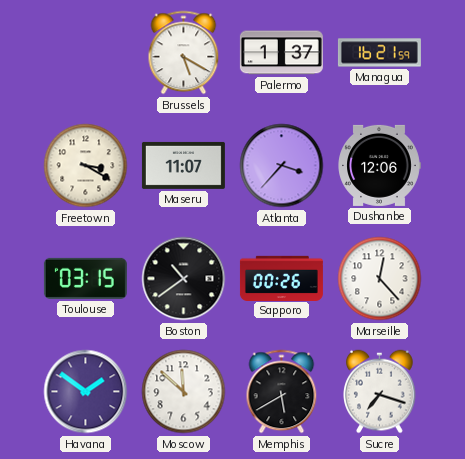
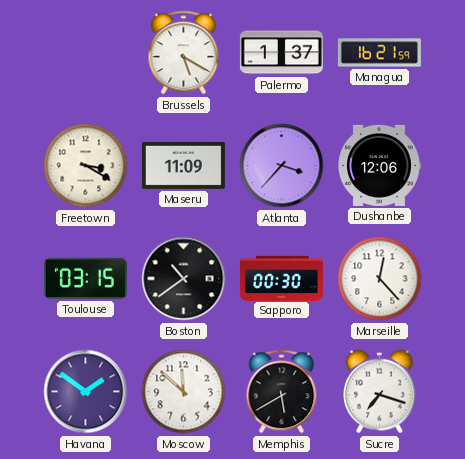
Maseru: 11:07 -> 11:09
Sapporo: 00:26 -> 00:30
